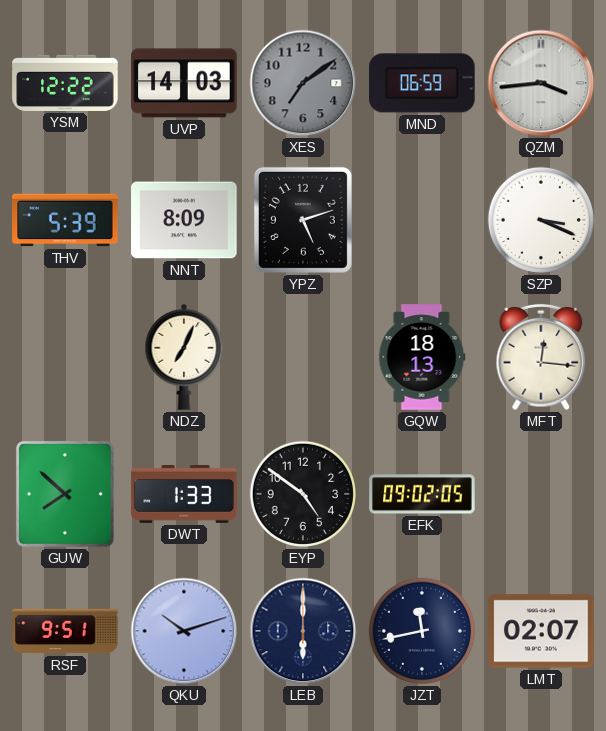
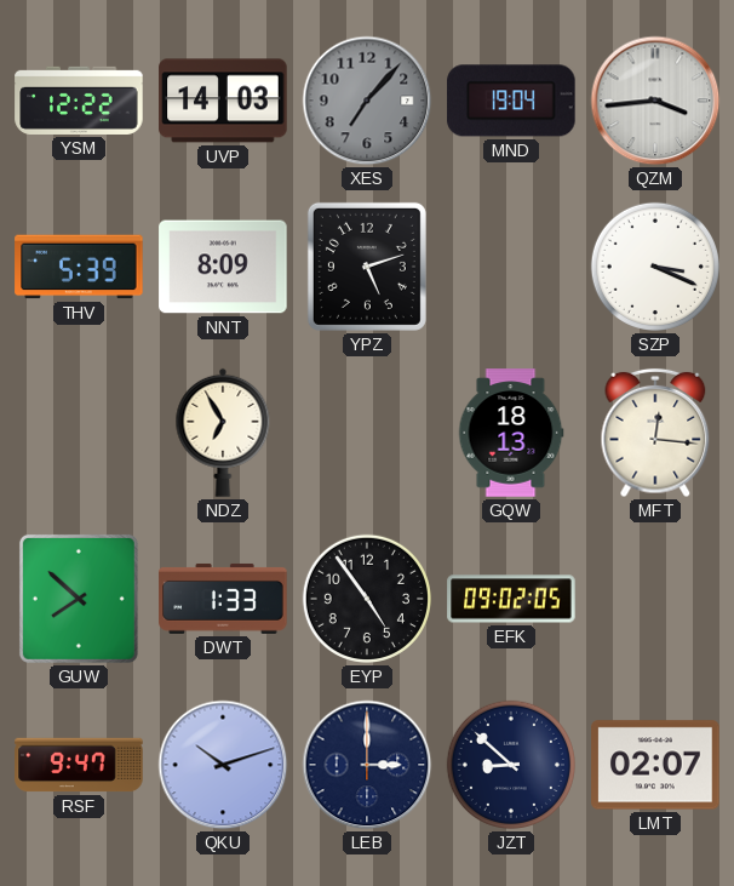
XES: 7:09 -> 7:07
MND: 06:59 -> 19:04
NDZ: 7:04 -> 6:55
EYP: 4:51 -> 4:54
RSF: 9:51 -> 9:47
LEB: 6:00 -> 3:00
JZT: 11:43 -> 8:52
